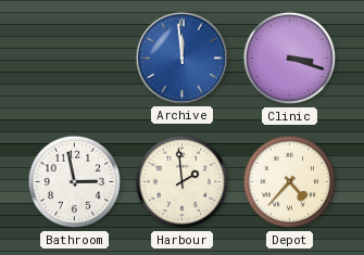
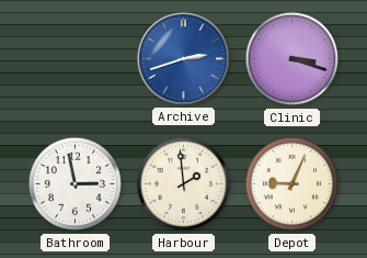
Archive: 11:59 -> 2:42
Depot: 4:37 -> 9:04
